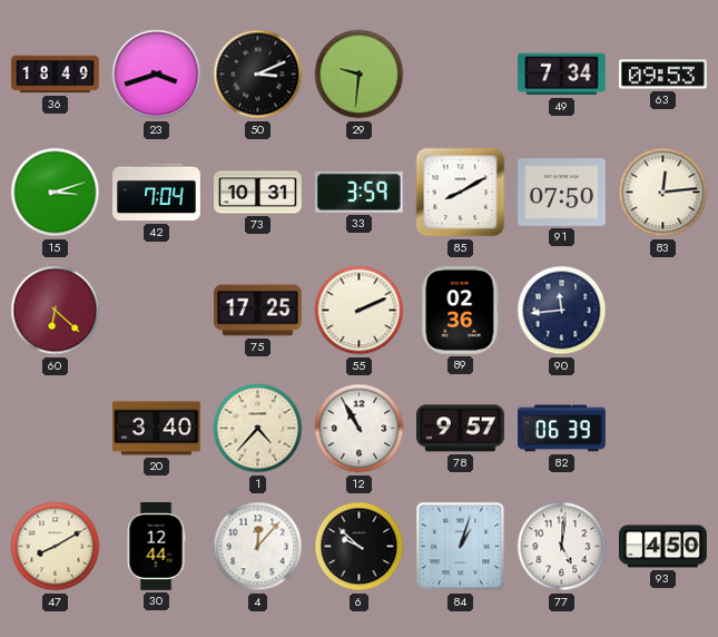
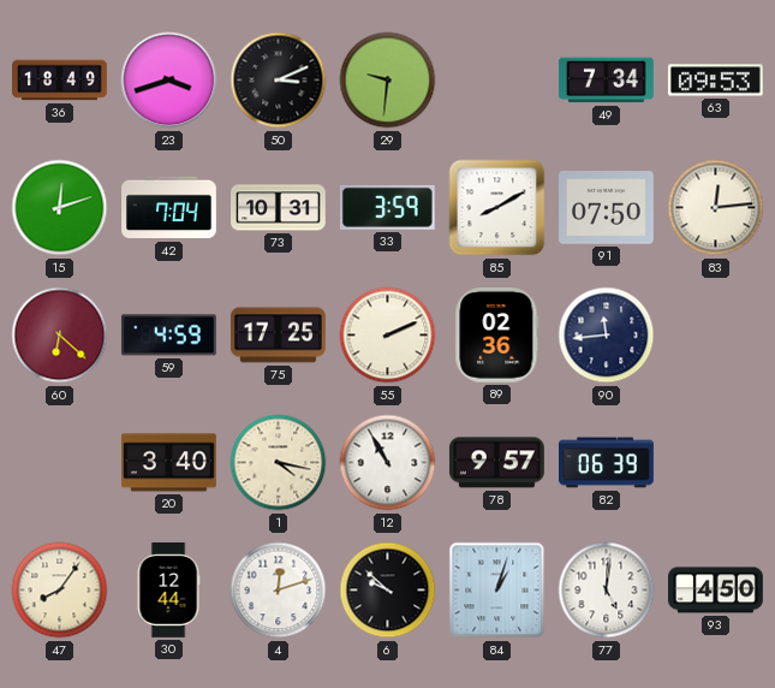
15: 3:12 -> 12:12
59: none -> 4:59
1: 4:37 -> 4:17
47: 8:10 -> 8:06
4: 12:07 -> 12:12
